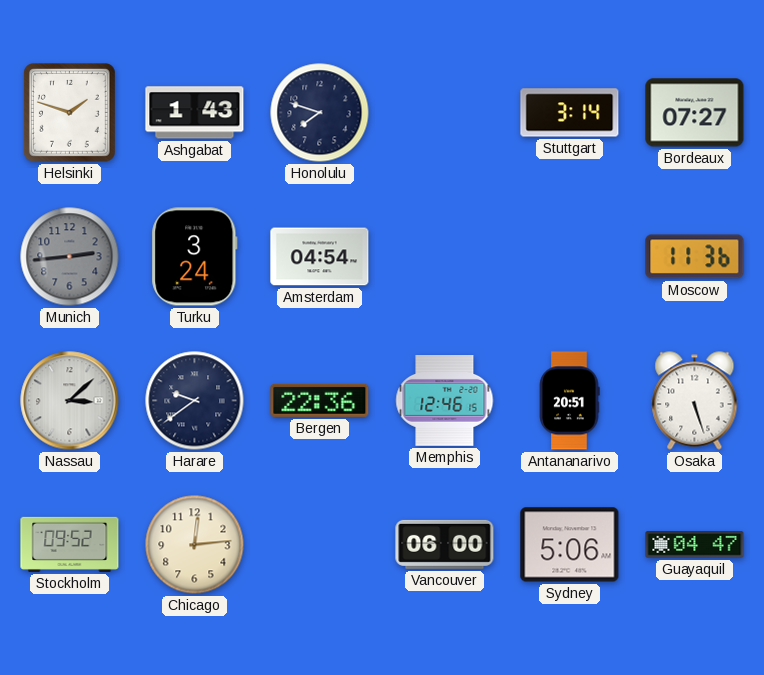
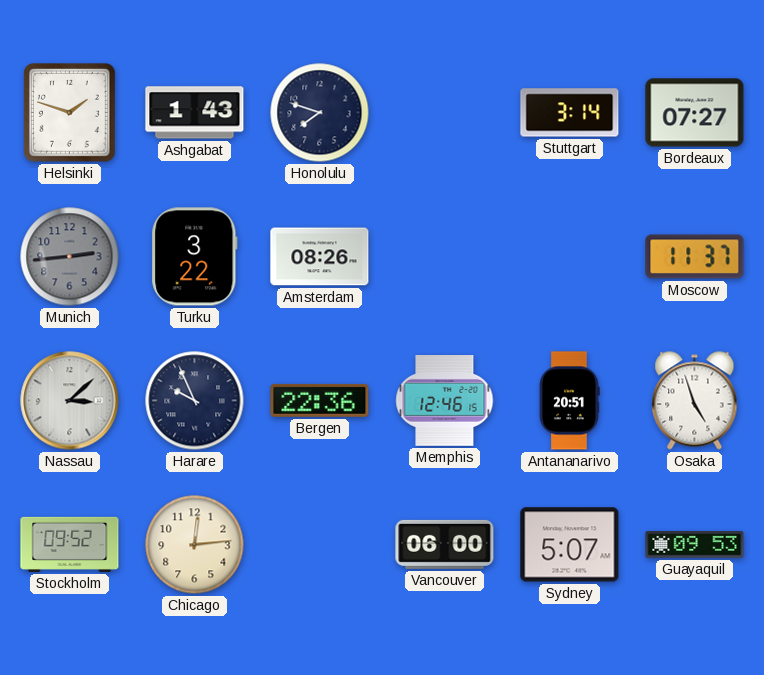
Turku: 3:24 -> 3:22
Amsterdam: 04:54 -> 08:26
Moscow: 11:36 -> 11:37
Harare: 9:39 -> 9:56
Osaka: 5:27 -> 4:57
Sydney: 5:06 -> 5:07
Guayaquil: 04:47 -> 09:53
